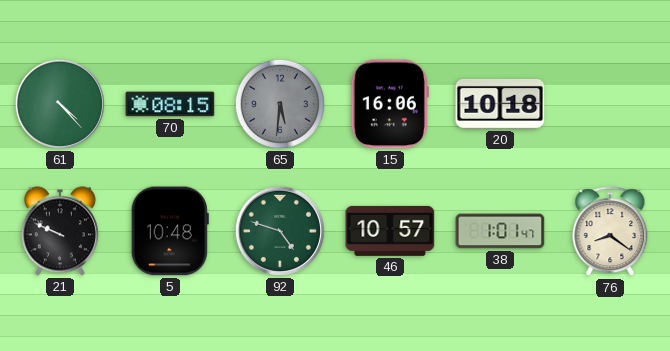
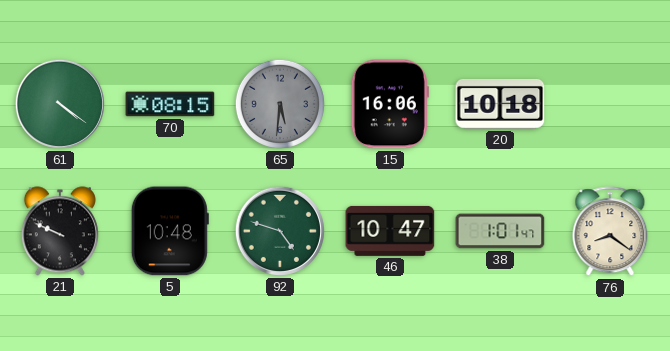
61: 4:23 -> 4:21
46: 10:57 -> 10:47
